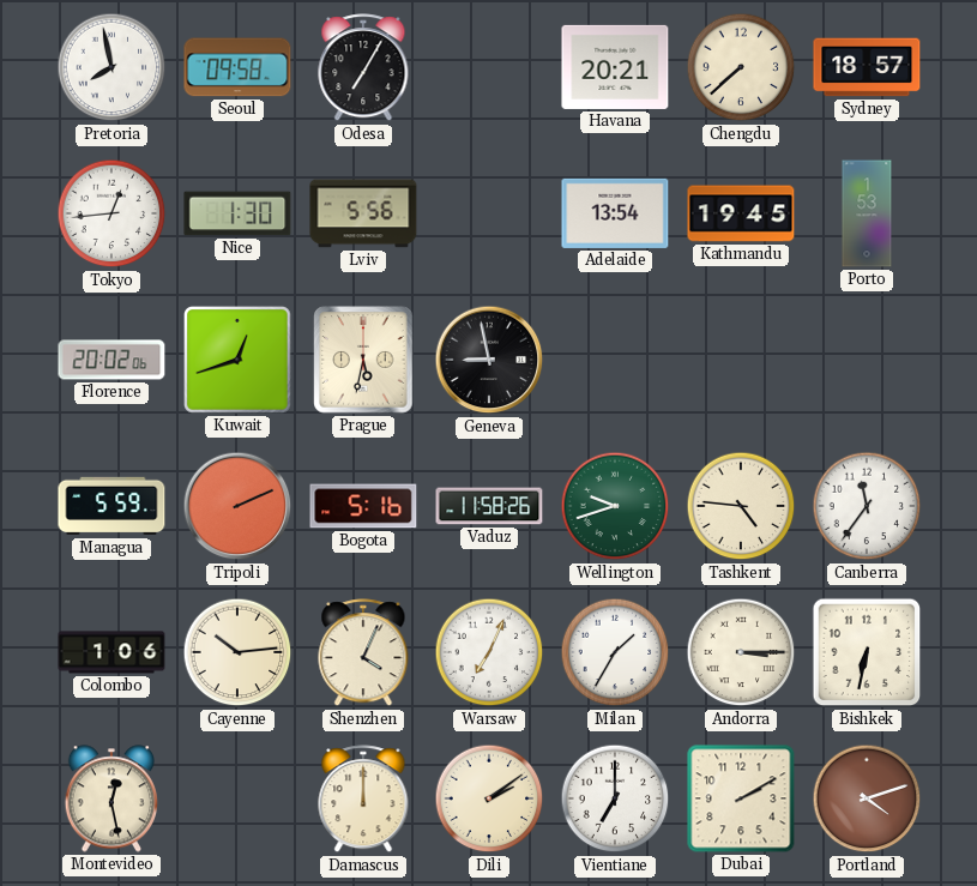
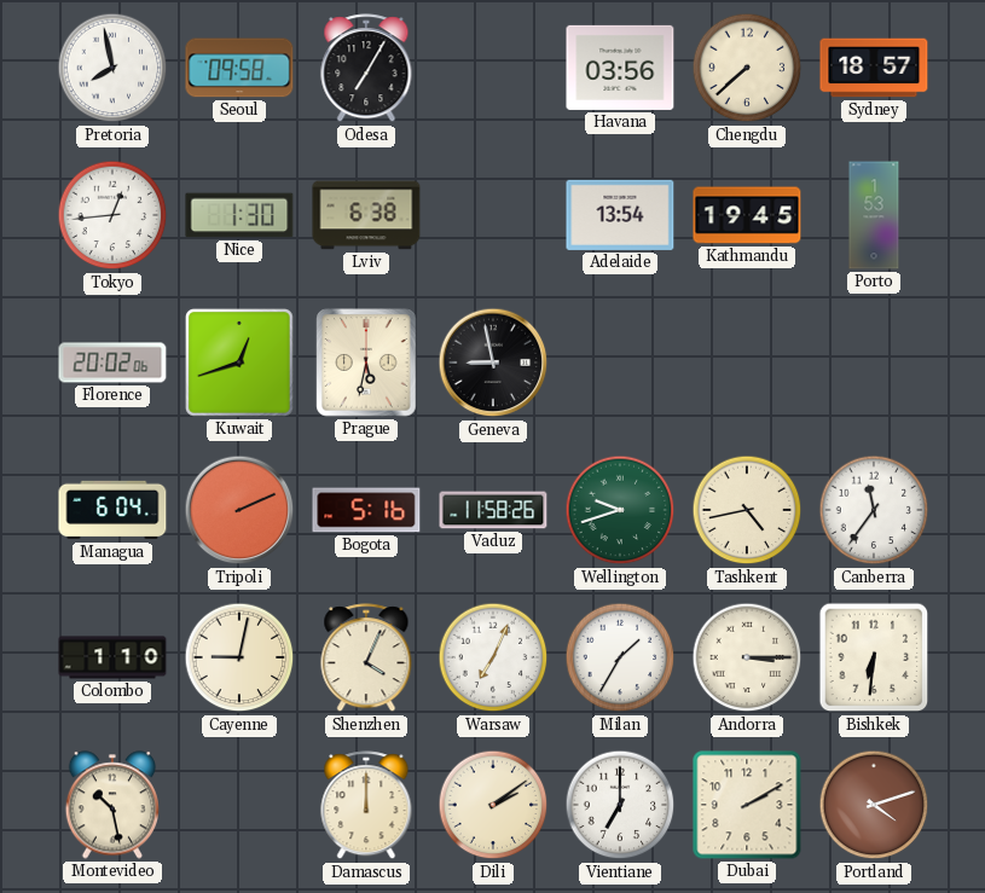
Havana: 20:21 -> 03:56
Lviv: 5:56 -> 6:38
Managua: 5:59 -> 6:04
Tashkent: 4:46 -> 4:43
Colombo: 1:06 -> 1:10
Cayenne: 10:14 -> 9:02
Bishkek: 6:32 -> 6:31
Montevideo: 12:28 -> 10:28
